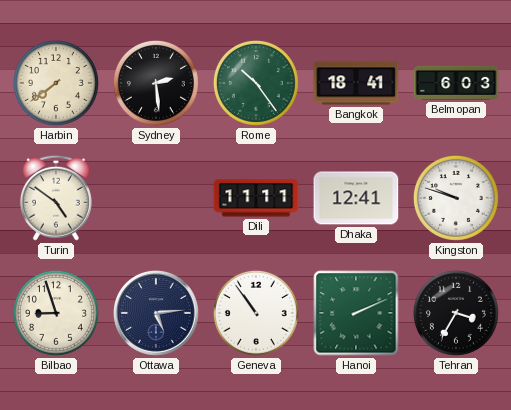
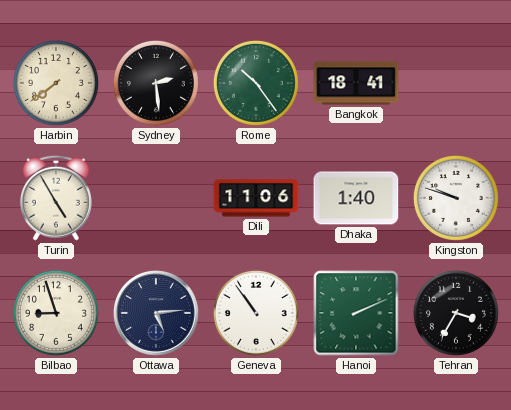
Belmopan: 6:03 -> none
Turin: 4:51 -> 4:55
Dili: 11:11 -> 11:06
Dhaka: 12:41 -> 1:40
